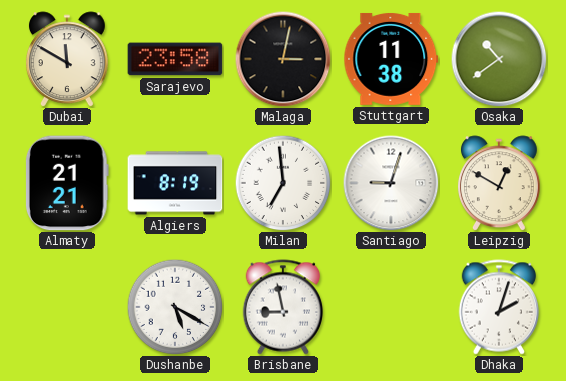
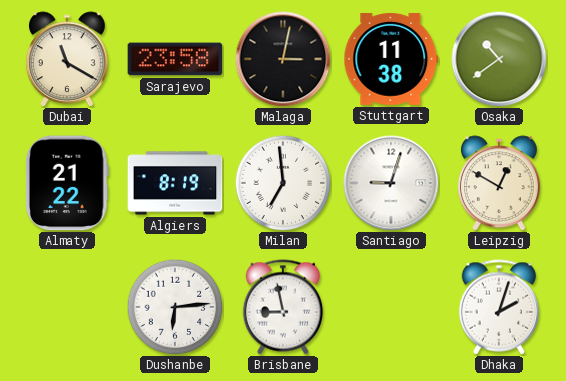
Dubai: 11:50 -> 11:20
Almaty: 21:21 -> 21:22
Dushanbe: 5:20 -> 6:14
